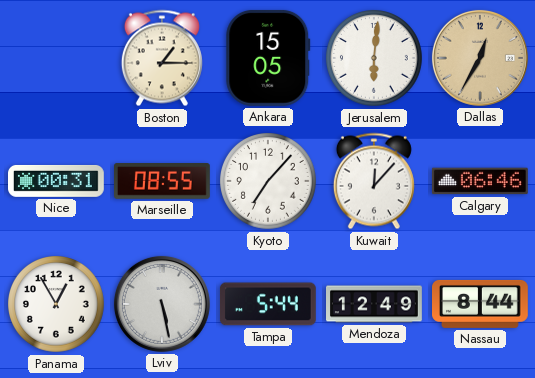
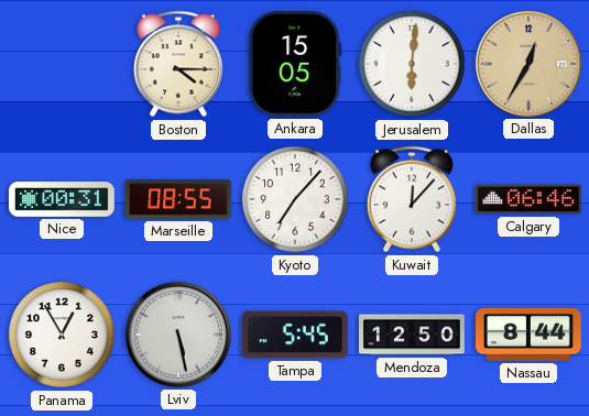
Boston: 1:15 -> 4:15
Tampa: 5:44 -> 5:45
Mendoza: 12:49 -> 12:50
